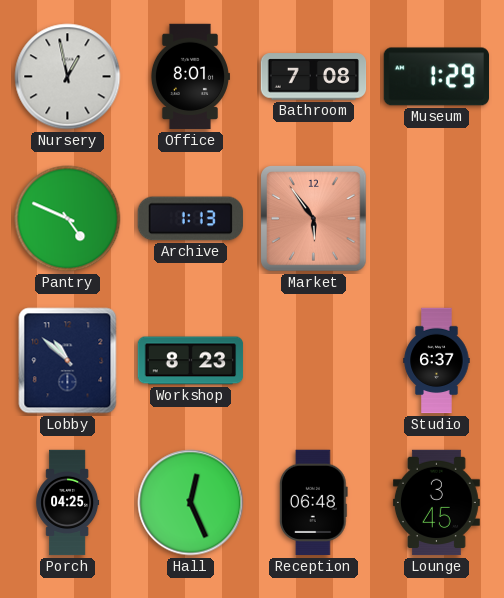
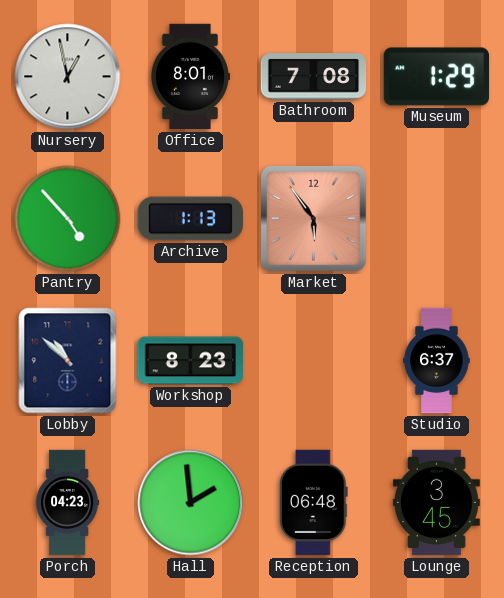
Pantry: 4:49 -> 4:53
Porch: 04:25 -> 04:23
Hall: 12:26 -> 1:59
